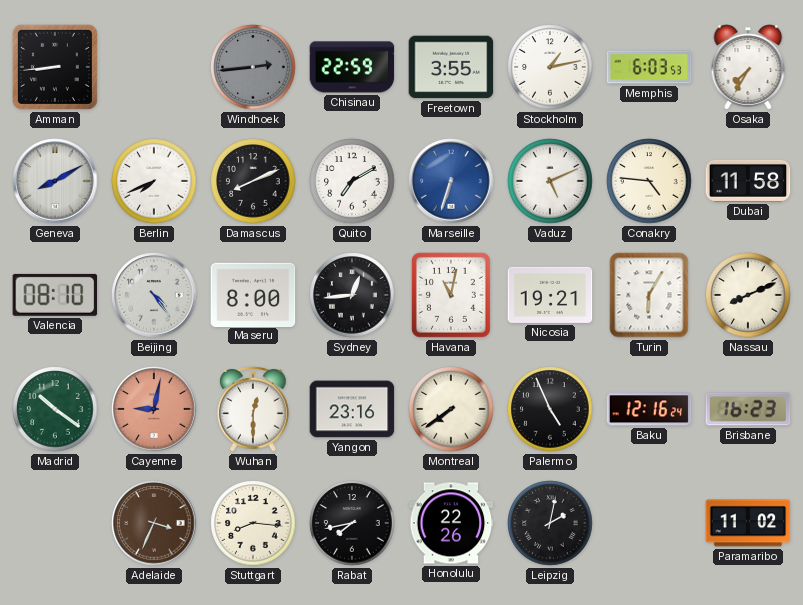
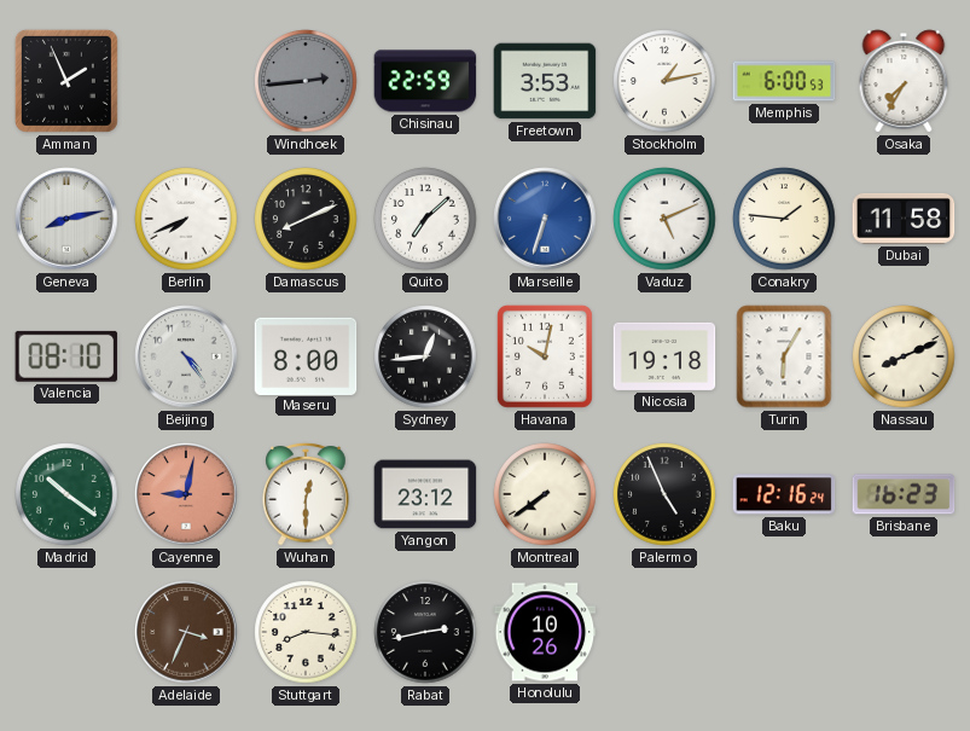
Amman: 8:44 -> 1:56
Freetown: 3:55 -> 3:53
Memphis: 6:03 -> 6:00
Geneva: 8:10 -> 8:13
Quito: 7:10 -> 7:08
Conakry: 4:46 -> 1:46
Havana: 11:02 -> 10:02
Nicosia: 19:21 -> 19:18
Yangon: 23:16 -> 23:12
Rabat: 7:43 -> 2:43
Honolulu: 22:26 -> 10:26
Leipzig: 2:02 -> none
Paramaribo: 11:02 -> none
